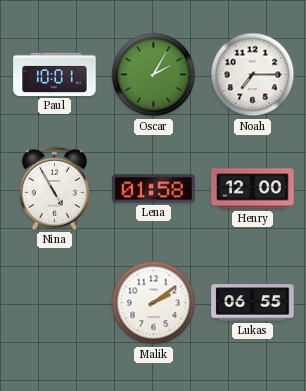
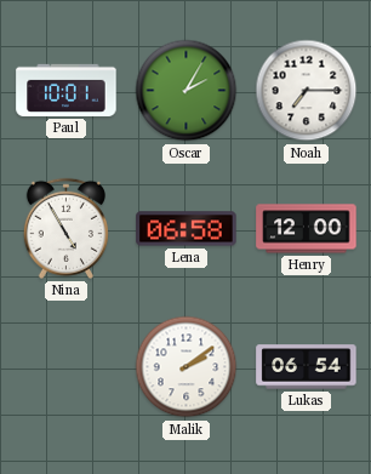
Lena: 01:58 -> 06:58
Lukas: 06:55 -> 06:54
